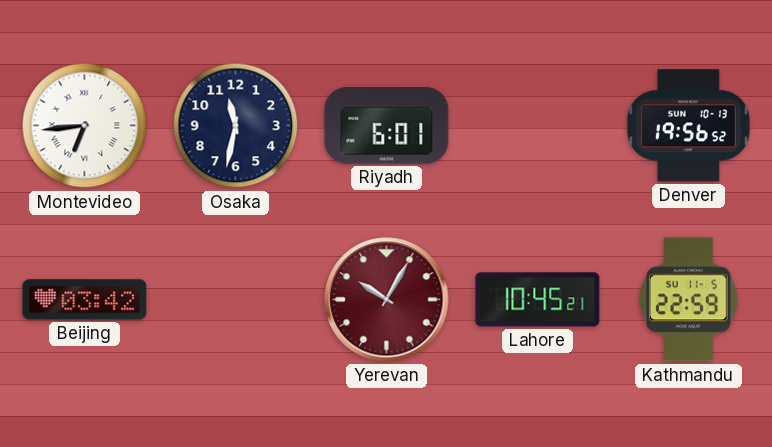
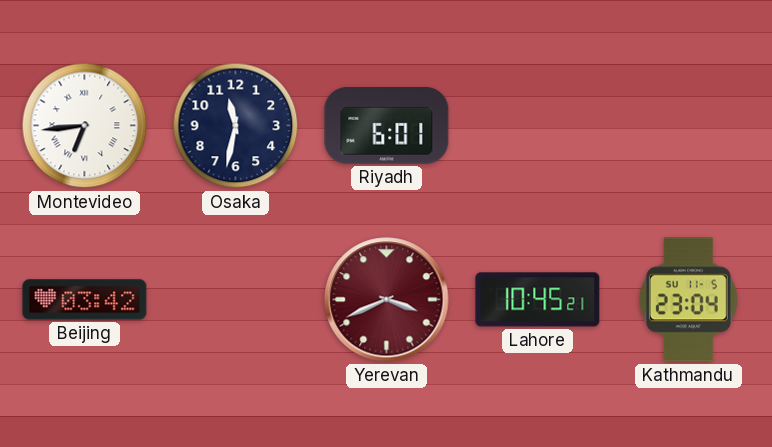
Denver: 19:56 -> none
Yerevan: 10:05 -> 3:41
Kathmandu: 22:59 -> 23:04
